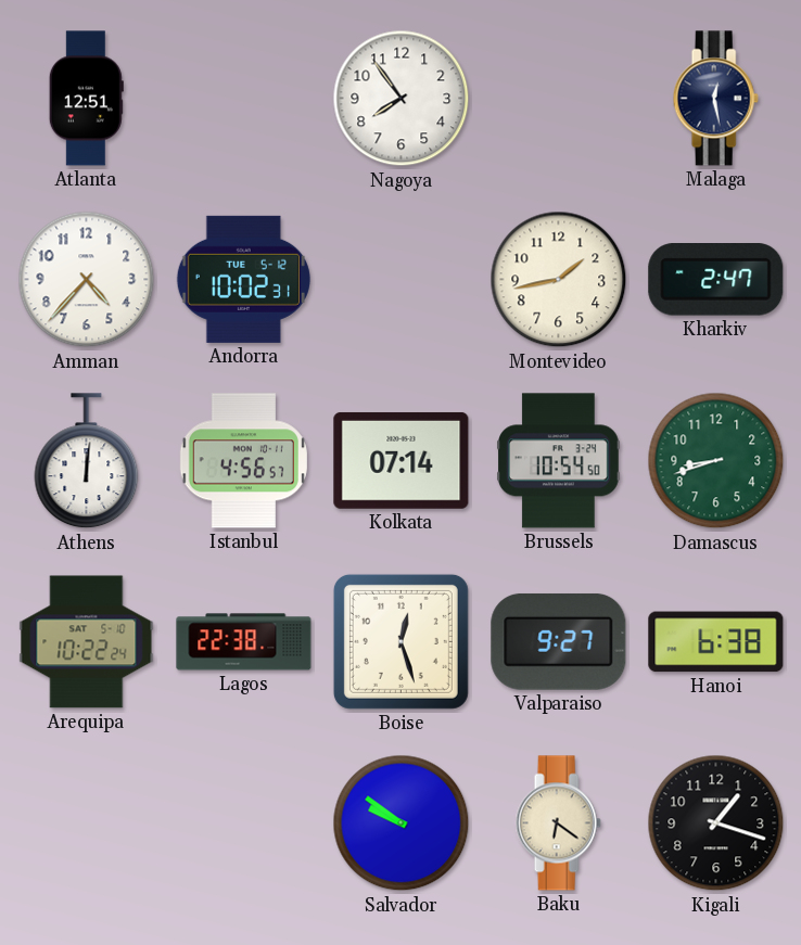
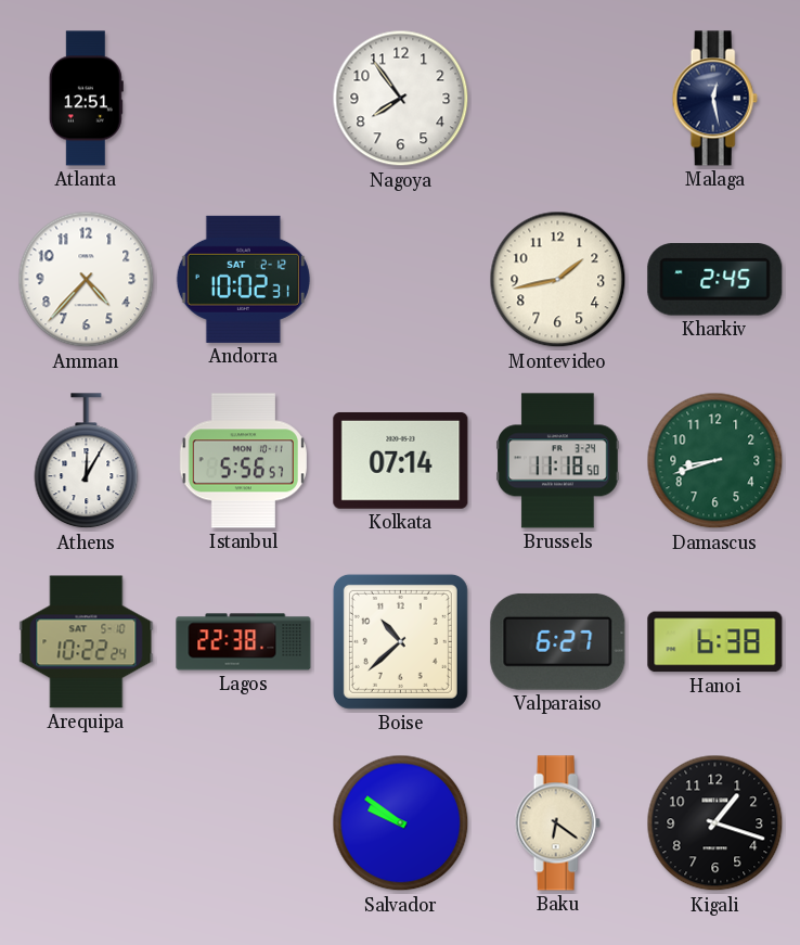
Andorra date: TUE 5-12 -> SAT 2-12
Kharkiv: 2:47 -> 2:45
Athens: 12:01 -> 12:05
Istanbul: 4:56 -> 5:56
Brussels: 10:54 -> 11:18
Boise: 12:27 -> 10:38
Valparaiso: 9:27 -> 6:27
